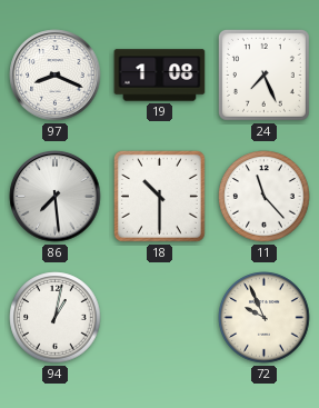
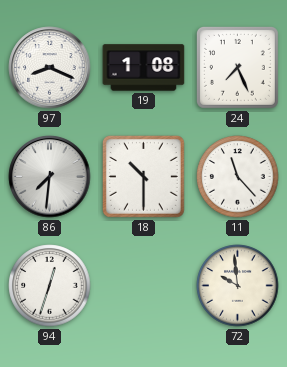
86: 7:29 -> 7:31
94: 1:02 -> 12:33
72: 9:56 -> 9:59
